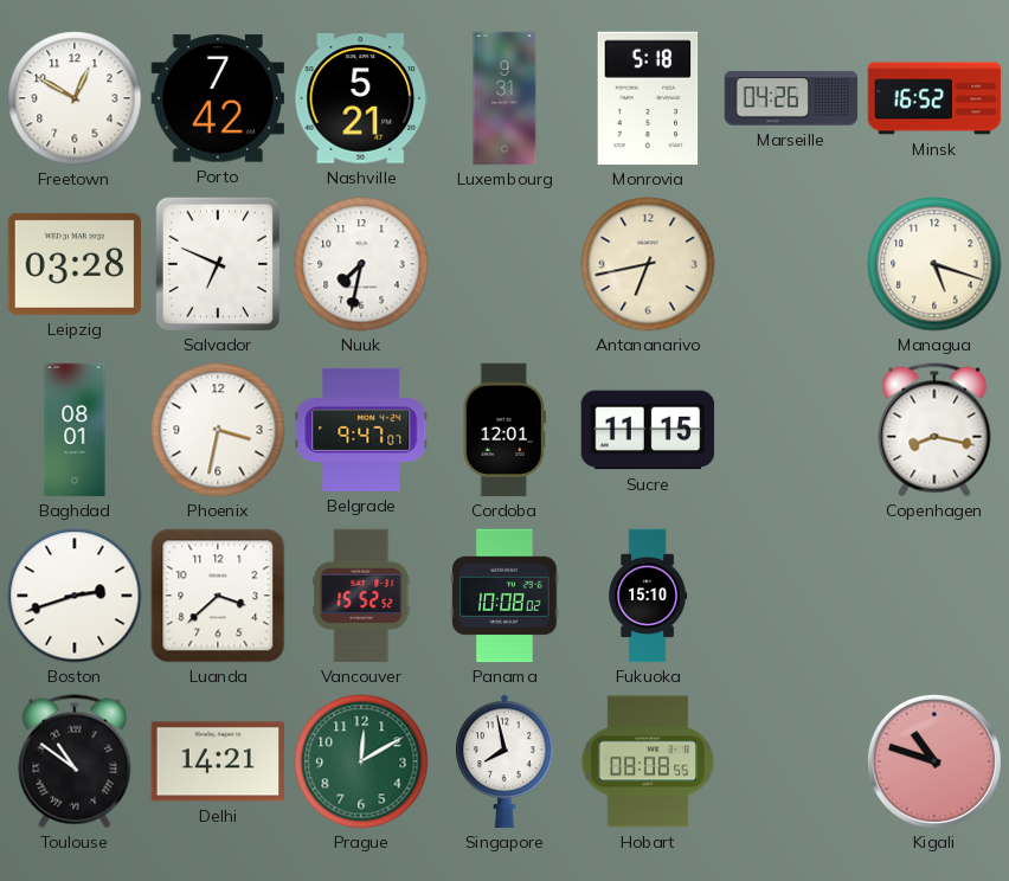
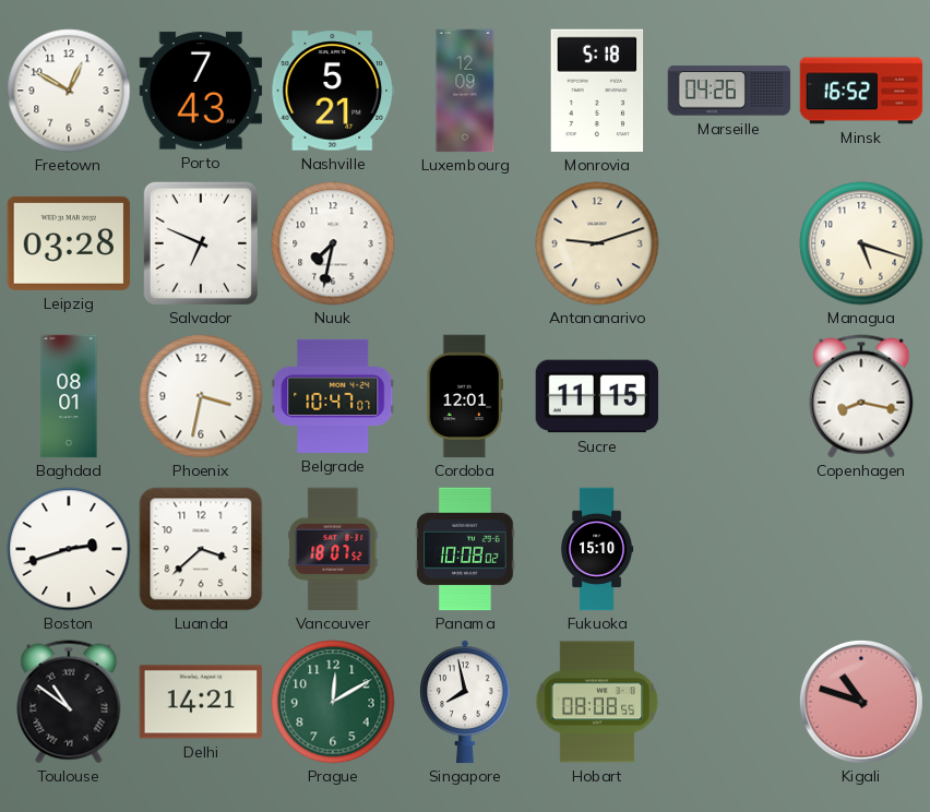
Porto: 7:42 -> 7:43
Luxembourg: 9:31 -> 12:09
Antananarivo: 6:43 -> 9:12
Belgrade: 9:47 -> 10:47
Vancouver: 15:52 -> 18:07
